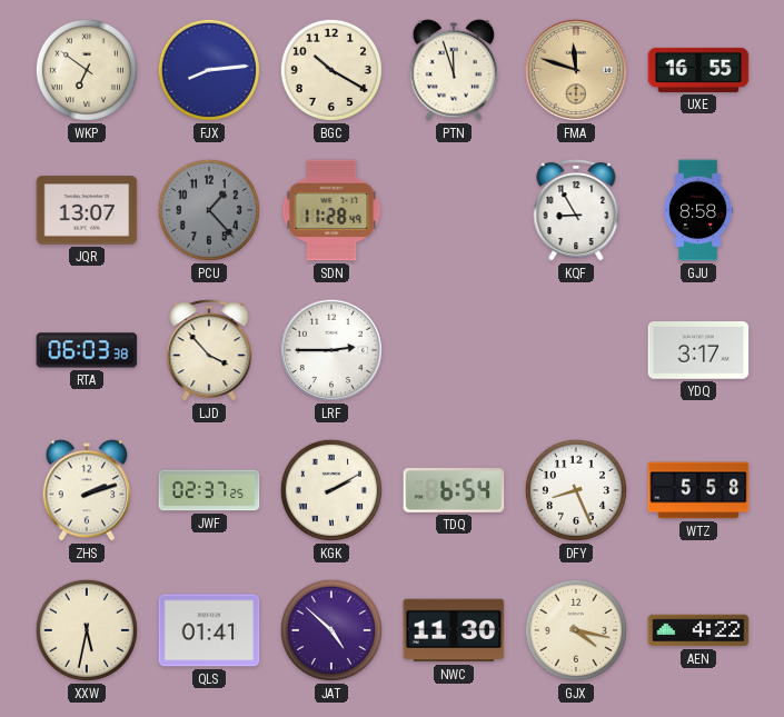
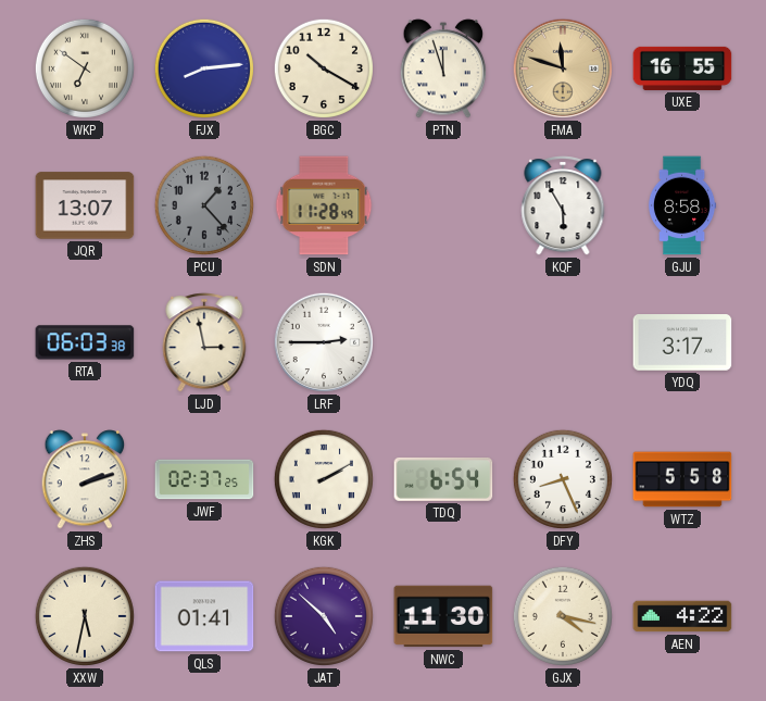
KQF: 8:55 -> 5:55
LJD: 3:53 -> 2:58
